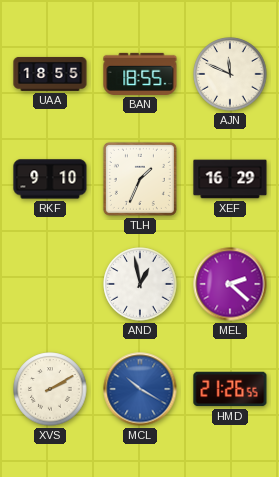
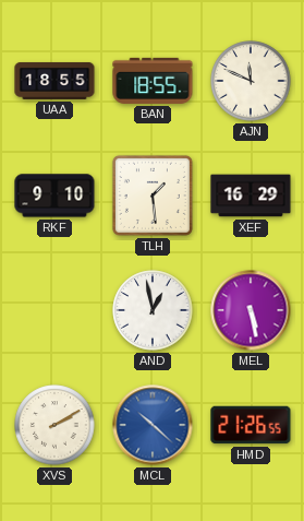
TLH: 1:34 -> 1:29
MEL: 2:22 -> 5:28
MCL: 10:20 -> 10:22
